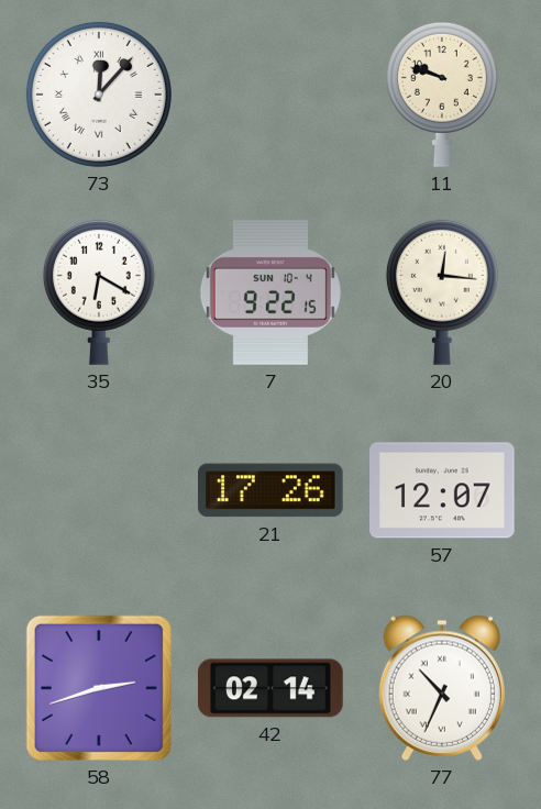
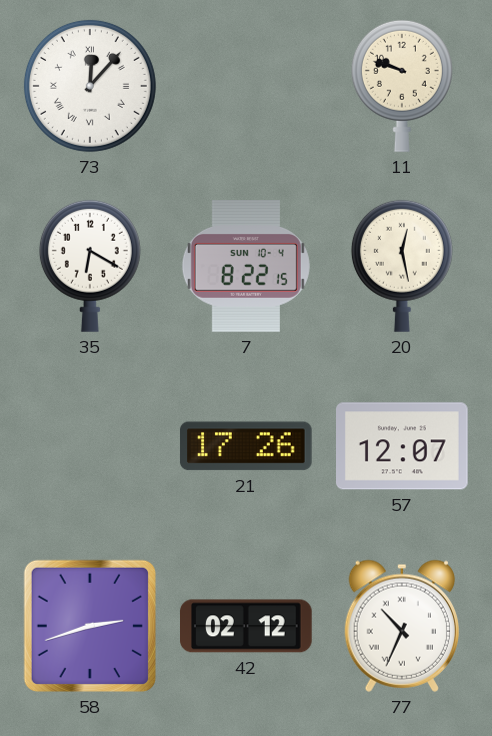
7: 9:22 -> 8:22
20: 12:16 -> 12:28
42: 02:14 -> 02:12
